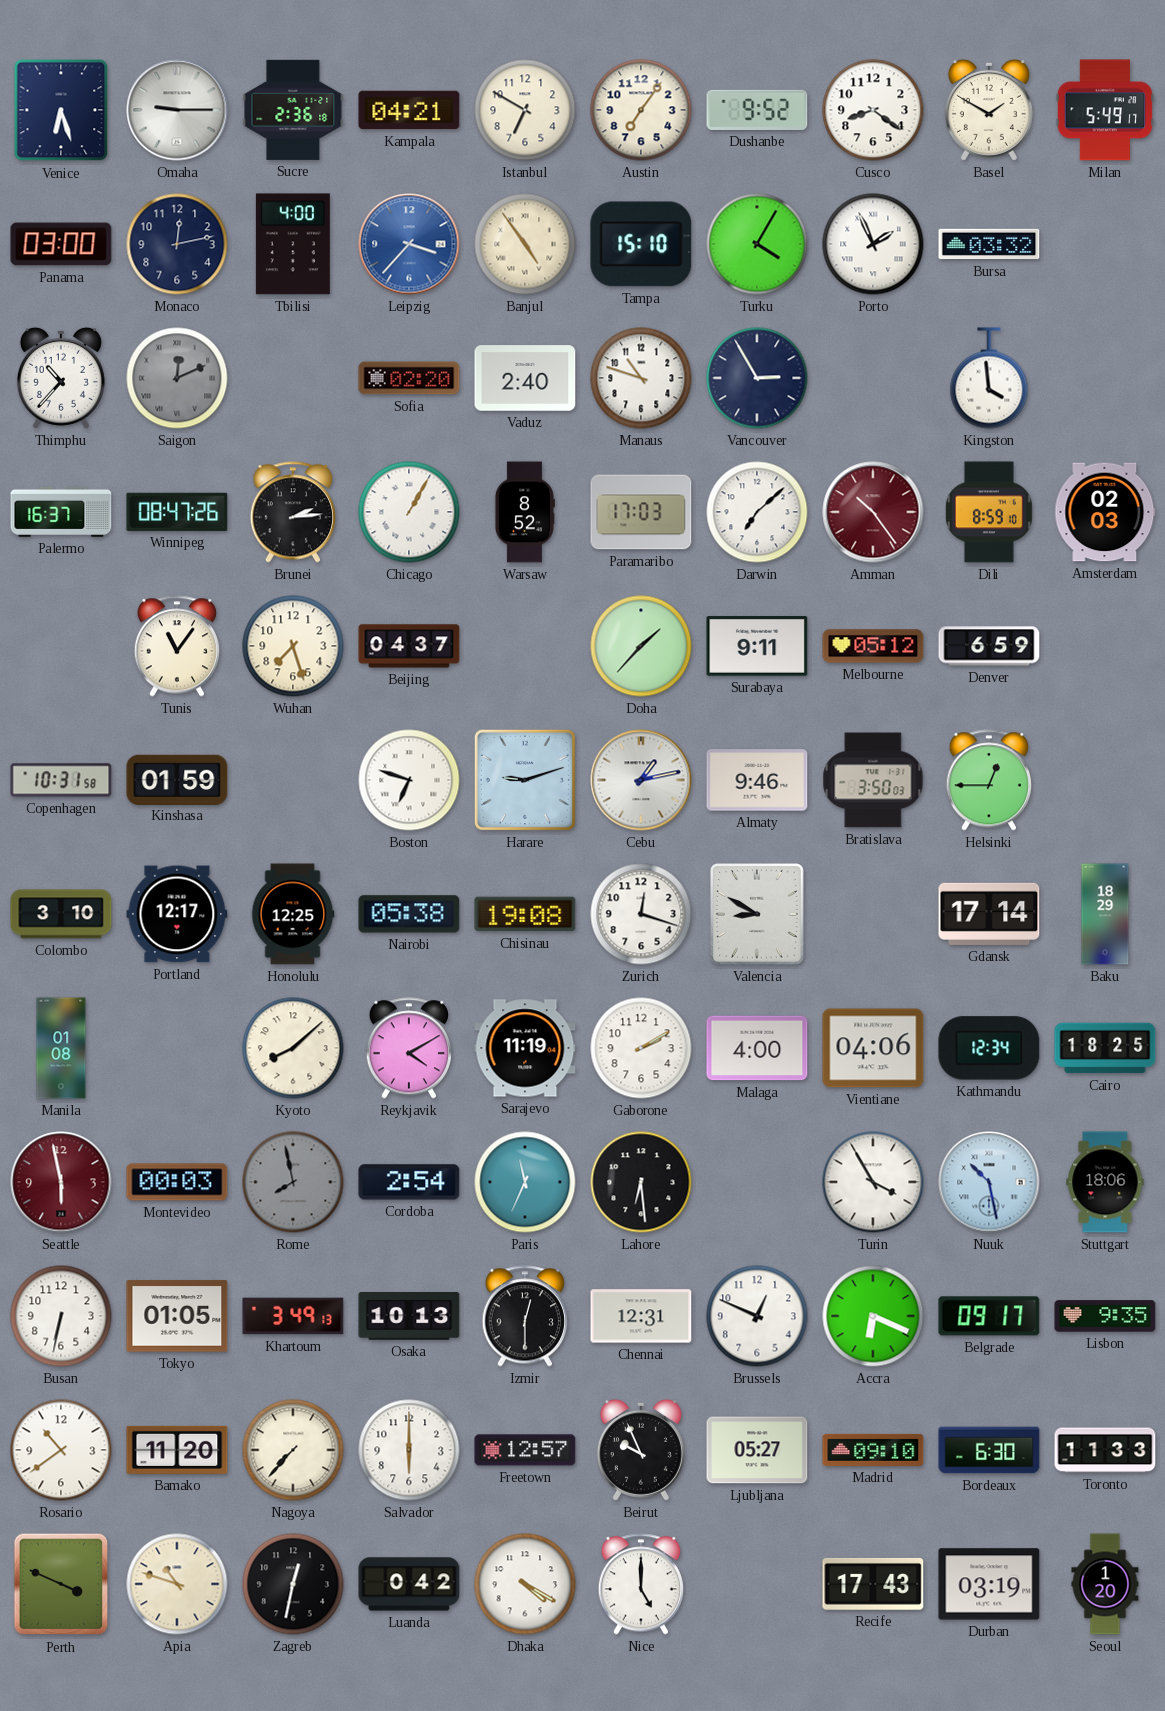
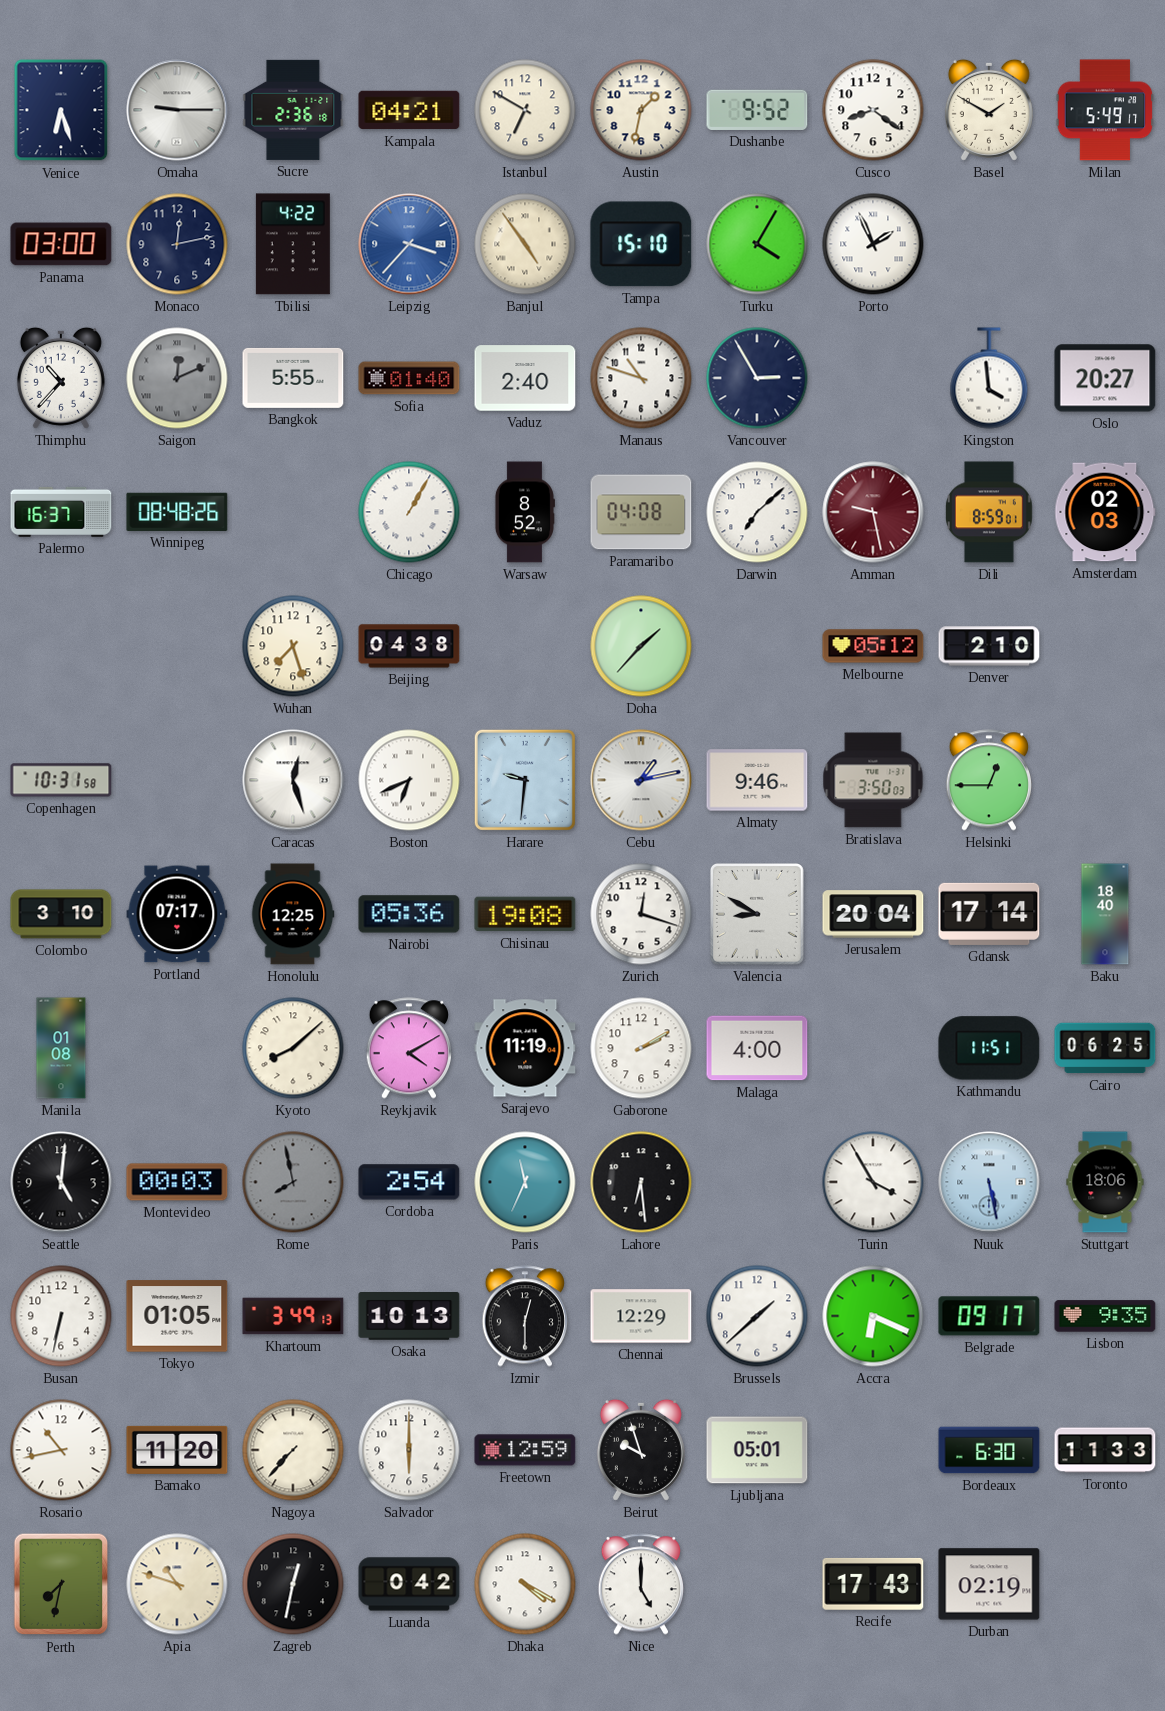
Austin: 7:06 -> 1:32
Tbilisi: 4:00 -> 4:22
Bursa: 03:32 -> none
Bangkok: none -> 5:55
Sofia: 02:20 -> 01:40
Oslo: none -> 20:27
Winnipeg: 08:47 -> 08:48
Brunei: 2:14 -> none
Paramaribo: 17:03 -> 04:08
Amman: 10:24 -> 9:28
Dili: 8:59:10 -> 8:59:01
Tunis: 11:06 -> none
Beijing: 04:37 -> 04:38
Surabaya: 9:11 -> none
Denver: 6:59 -> 2:10
Kinshasa: 01:59 -> none
Caracas: none -> 12:27
Boston: 6:48 -> 6:41
Harare: 9:12 -> 9:31
Portland: 12:17 -> 07:17
Nairobi: 05:38 -> 05:36
Jerusalem: none -> 20:04
Baku: 18:29 -> 18:40
Vientiane: 04:06 -> none
Kathmandu: 12:34 -> 11:51
Cairo: 18:25 -> 06:25
Seattle: 5:58 -> 5:01
Seattle dial: burgundy -> black
Nuuk: 10:28 -> 5:28
Chennai: 12:31 -> 12:29
Brussels: 12:49 -> 1:38
Rosario: 10:39 -> 10:43
Freetown: 12:57 -> 12:59
Beirut: 9:56 -> 9:57
Ljubljana: 05:27 -> 05:01
Madrid: 09:10 -> none
Perth: 3:49 -> 7:32
Durban: 03:19 -> 02:19
Seoul: 1:20 -> none
